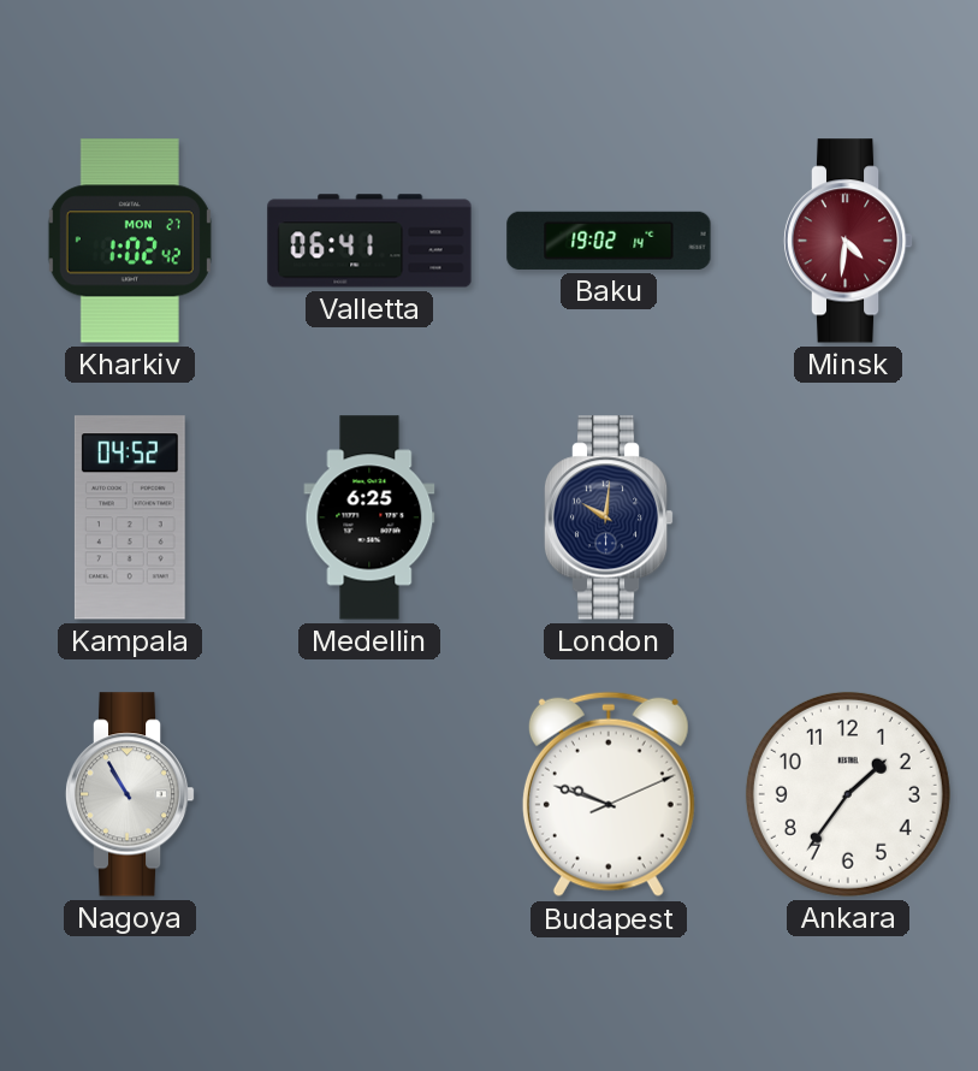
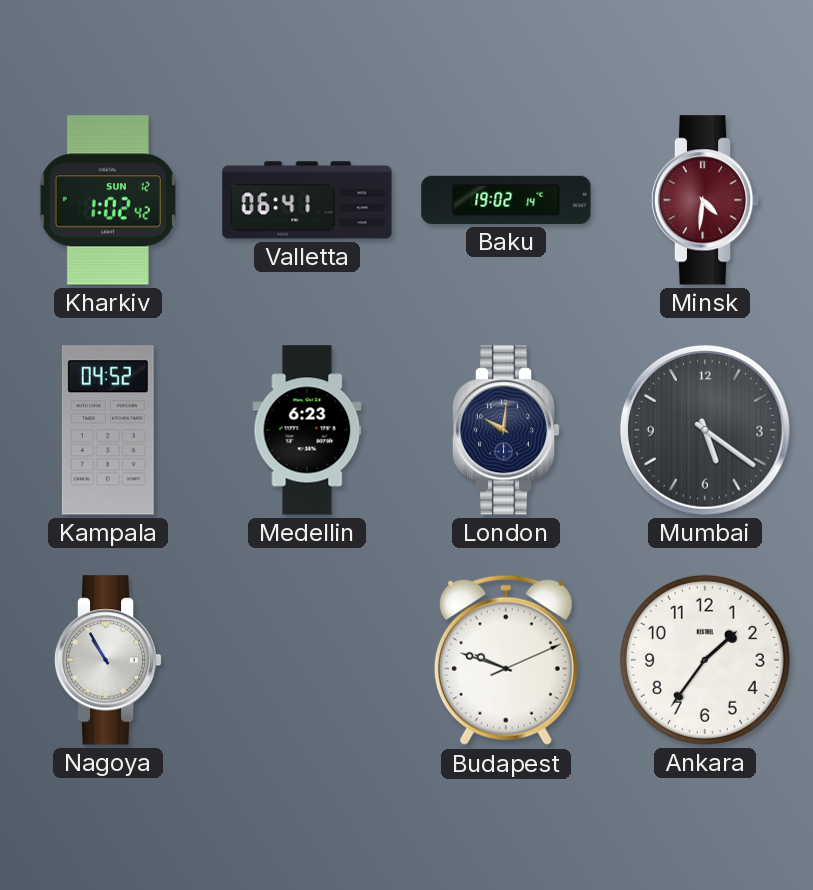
Kharkiv date: MON 27 -> SUN 12
Medellin: 6:25 -> 6:23
Mumbai: none -> 5:21
